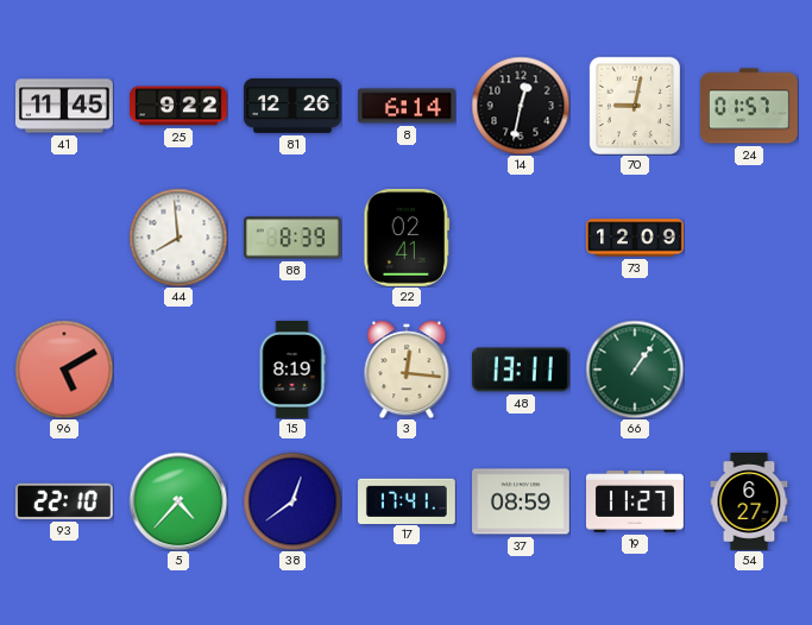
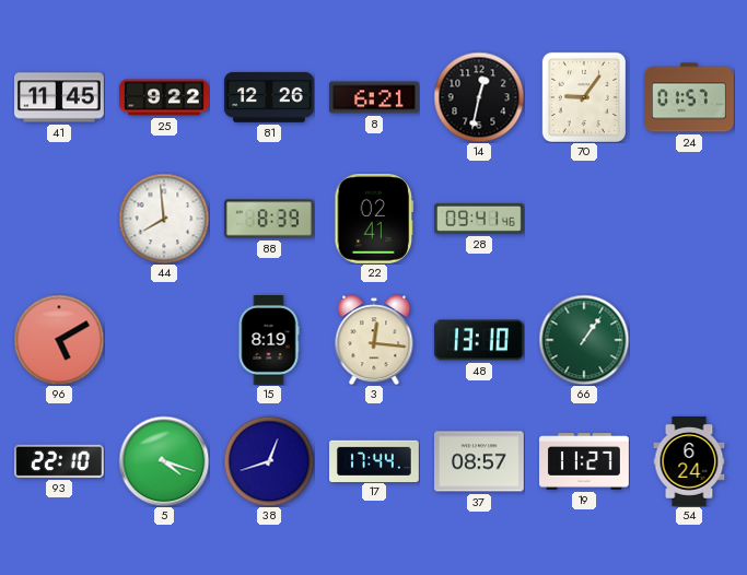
8: 6:14 -> 6:21
70: 9:02 -> 9:06
28: none -> 09:41
73: 12:09 -> none
48: 13:11 -> 13:10
5: 4:37 -> 4:18
38: 12:39 -> 12:42
17: 17:41 -> 17:44
37: 08:59 -> 08:57
54: 6:27 -> 6:24
